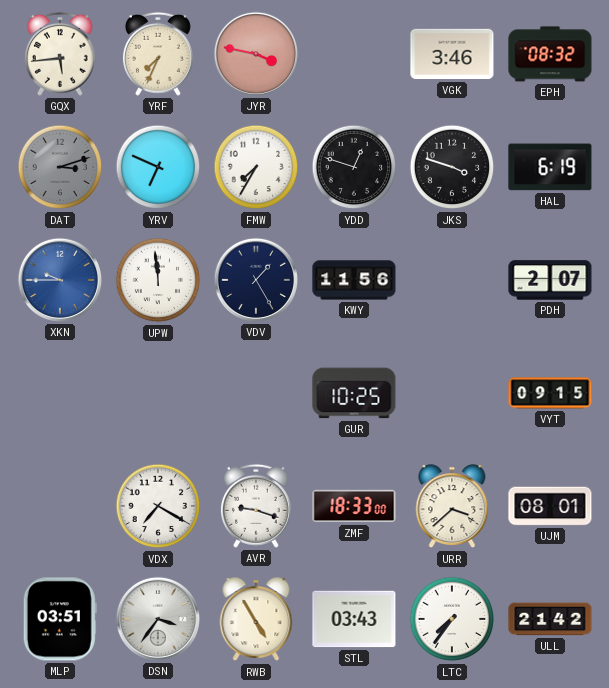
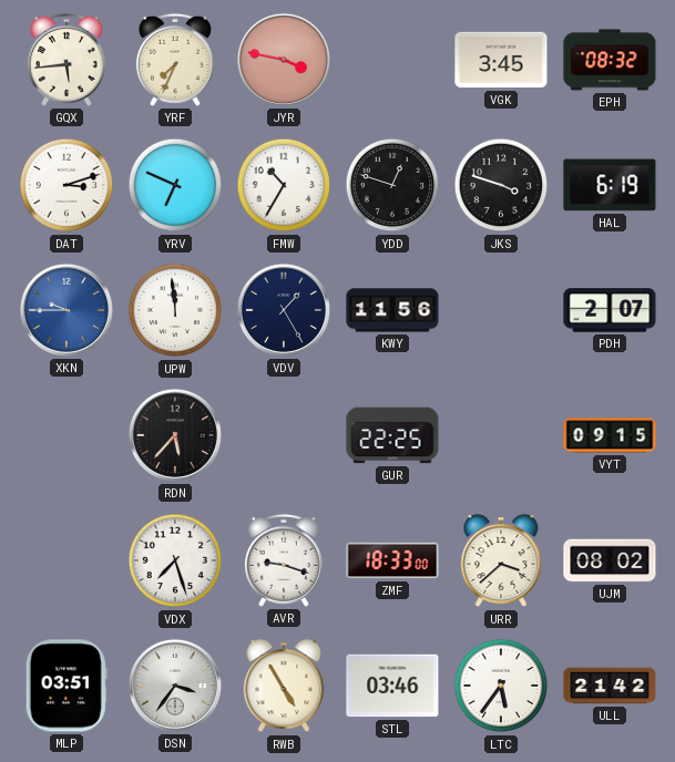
VGK: 3:46 -> 3:45
DAT dial: grey -> white
FMW: 7:35 -> 10:35
RDN: none -> 5:37
GUR: 10:25 -> 22:25
VDX: 7:20 -> 7:27
UJM: 08:01 -> 08:02
STL: 03:43 -> 03:46
LTC: 7:36 -> 5:36
